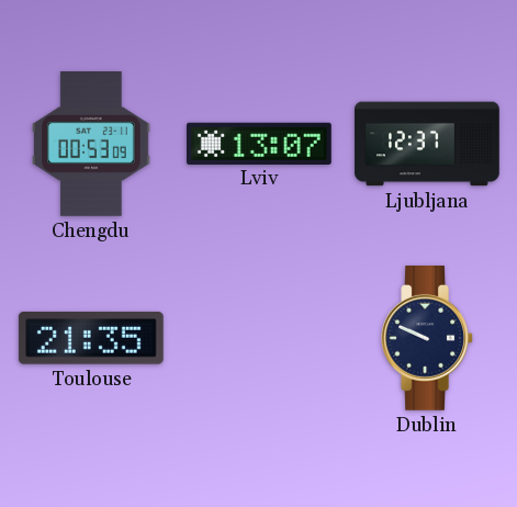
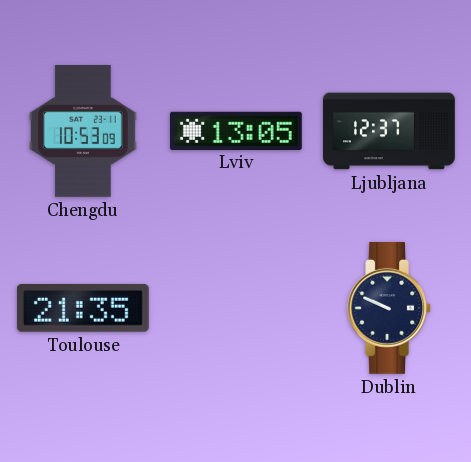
Chengdu: 00:53 -> 10:53
Lviv: 13:07 -> 13:05
